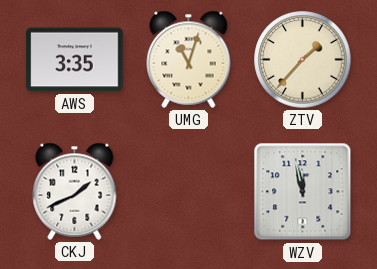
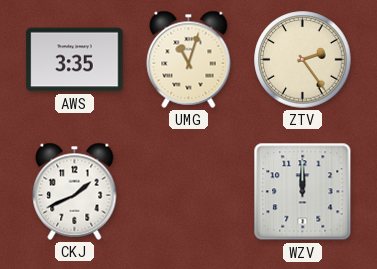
ZTV: 1:37 -> 2:24
WZV: 11:58 -> 12:00
